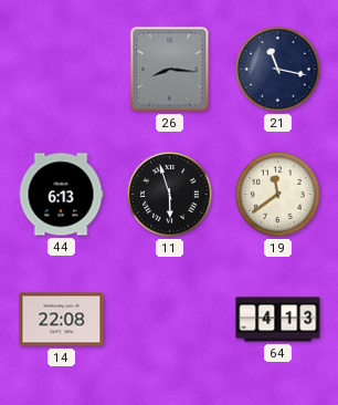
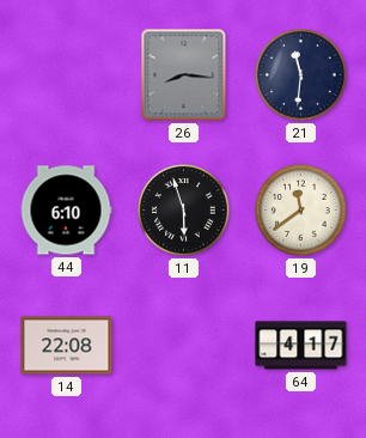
21: 11:17 -> 11:31
44: 6:13 -> 6:10
64: 4:13 -> 4:17
